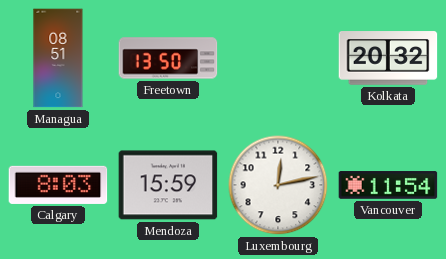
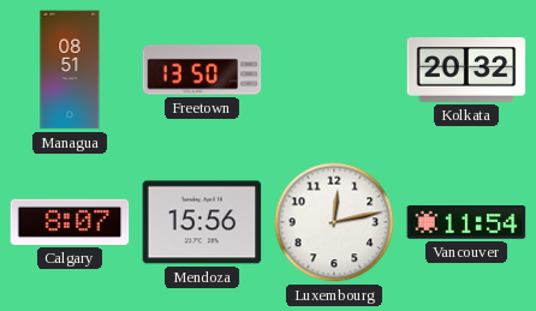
Calgary: 8:03 -> 8:07
Mendoza: 15:59 -> 15:56
